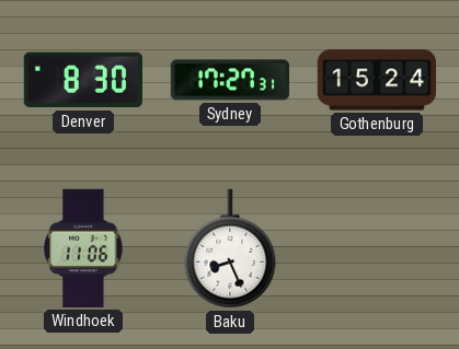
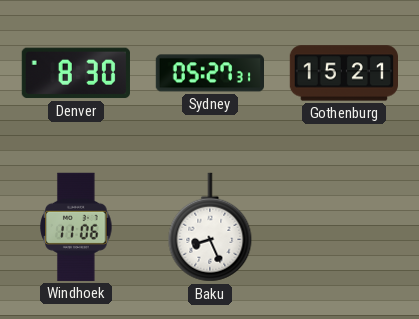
Sydney: 17:27 -> 05:27
Gothenburg: 15:24 -> 15:21
